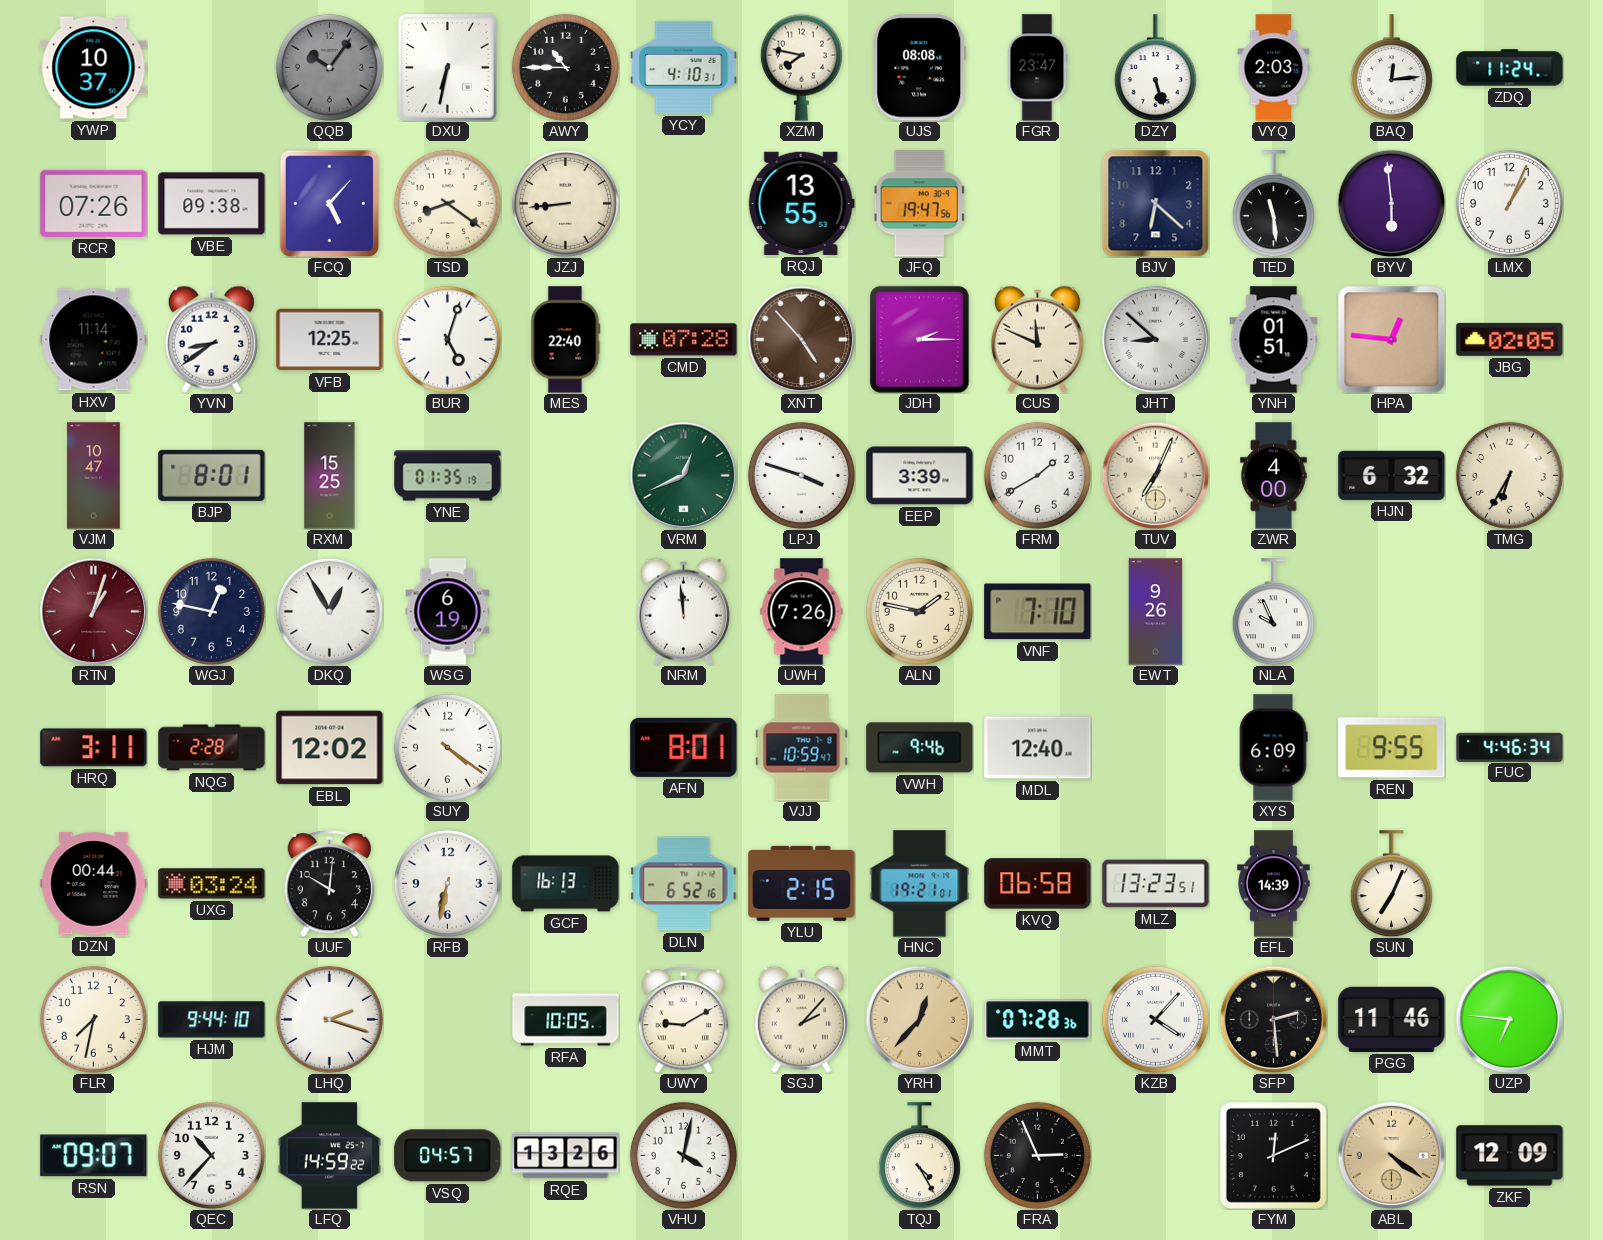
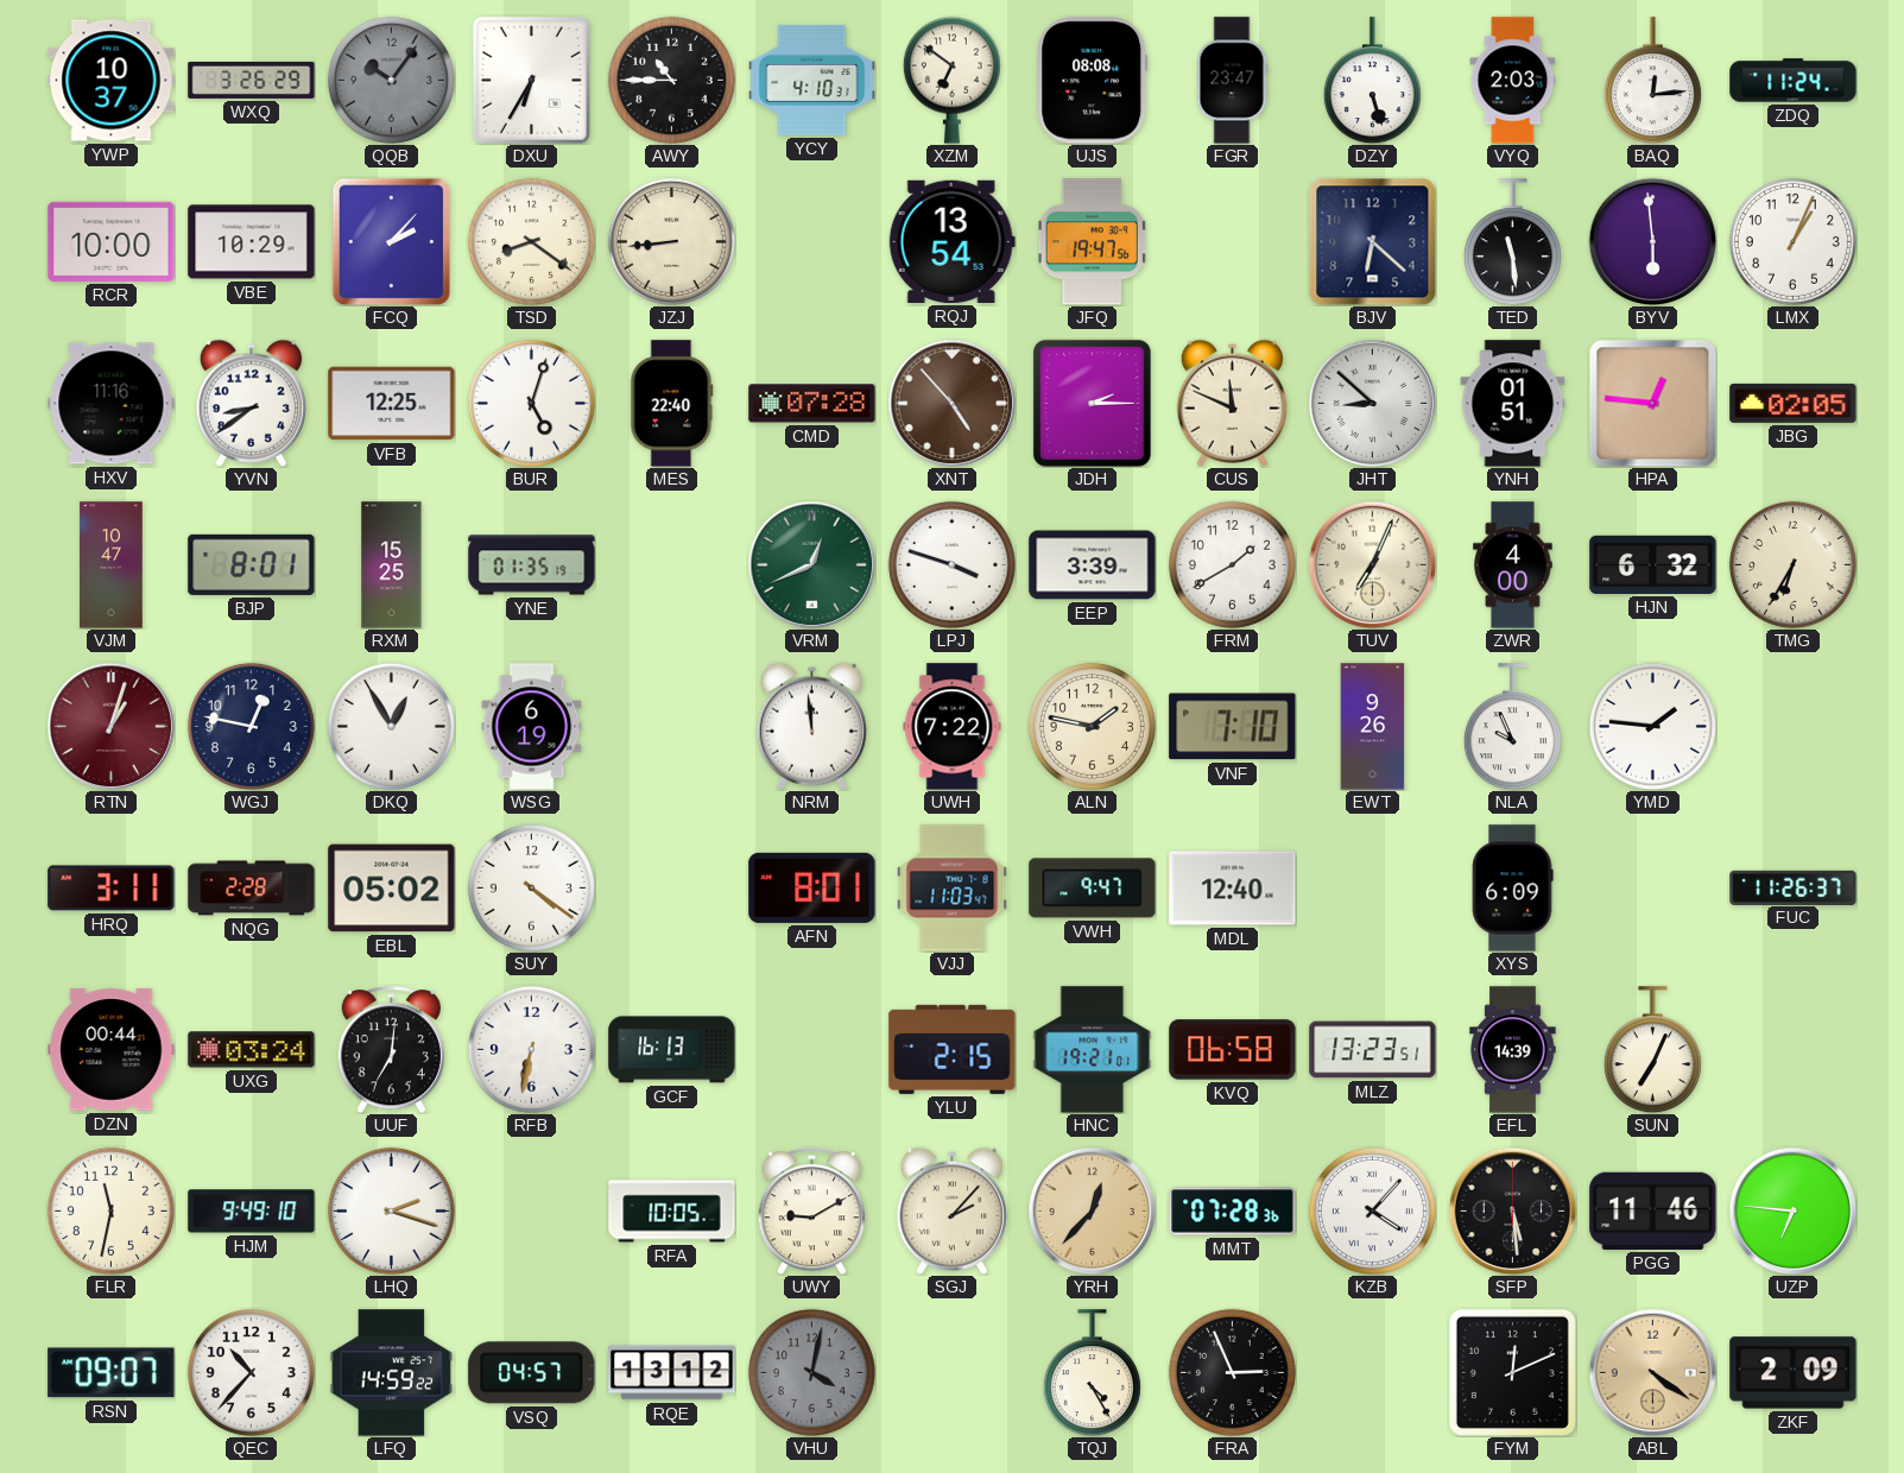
WXQ: none -> 3:26
DXU: 6:32 -> 6:35
XZM: 7:47 -> 6:51
RCR: 07:26 -> 10:00
VBE: 09:38 -> 10:29
FCQ: 5:07 -> 2:07
RQJ: 13:55 -> 13:54
HXV: 11:14 -> 11:16
UWH: 7:26 -> 7:22
YMD: none -> 1:46
EBL: 12:02 -> 05:02
VJJ: 10:59 -> 11:03
VWH: 9:46 -> 9:47
REN: 9:55 -> none
FUC: 4:46 -> 11:26
UUF: 10:01 -> 7:01
DLN: 6:52 -> none
FLR: 7:32 -> 11:32
HJM: 9:44 -> 9:49
SFP: 2:29 -> 5:29
RQE: 13:26 -> 13:12
VHU dial: white -> grey
ZKF: 12:09 -> 2:09
